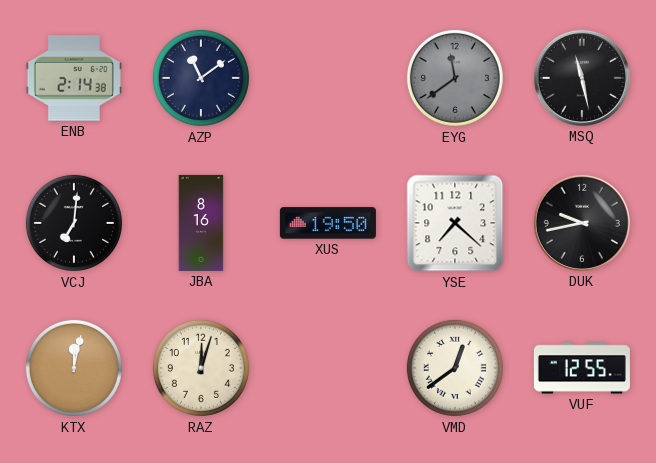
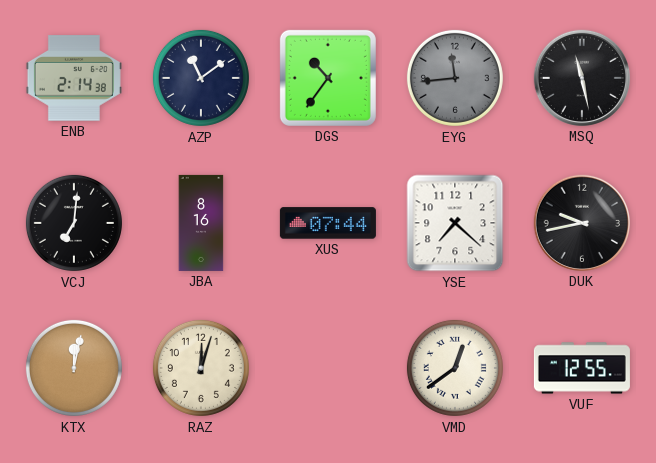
DGS: none -> 10:36
EYG: 11:39 -> 11:44
XUS: 19:50 -> 07:44
